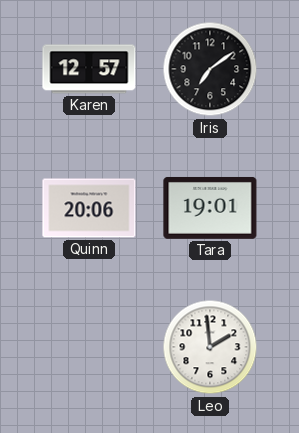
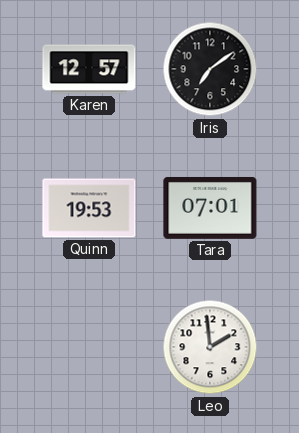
Quinn: 20:06 -> 19:53
Tara: 19:01 -> 07:01
